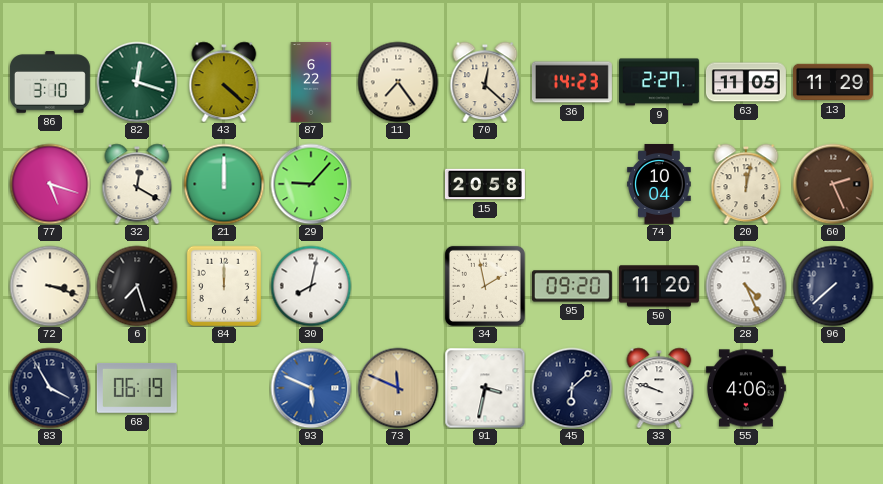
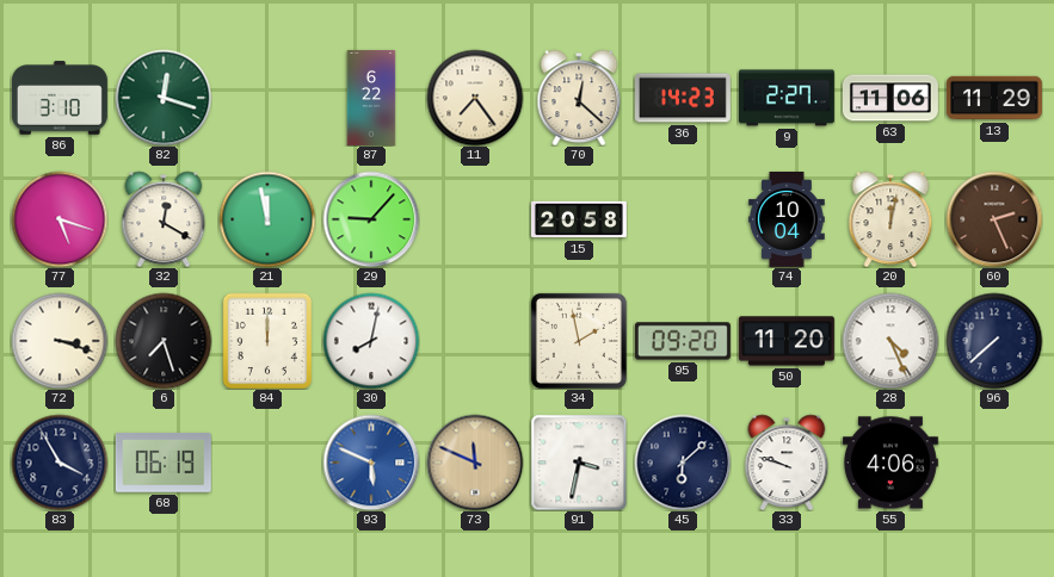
43: 4:22 -> none
63: 11:05 -> 11:06
21: 12:00 -> 11:58
